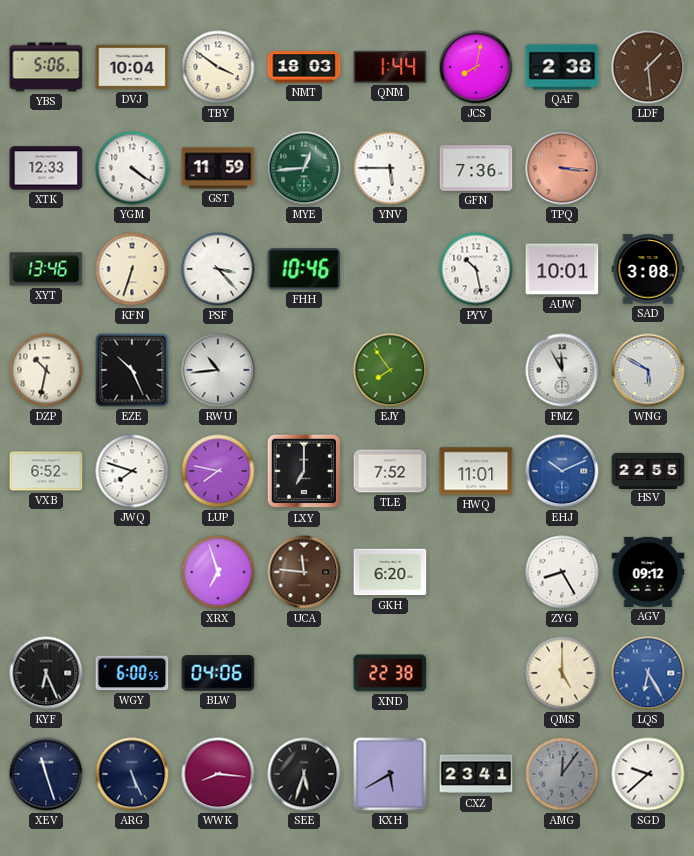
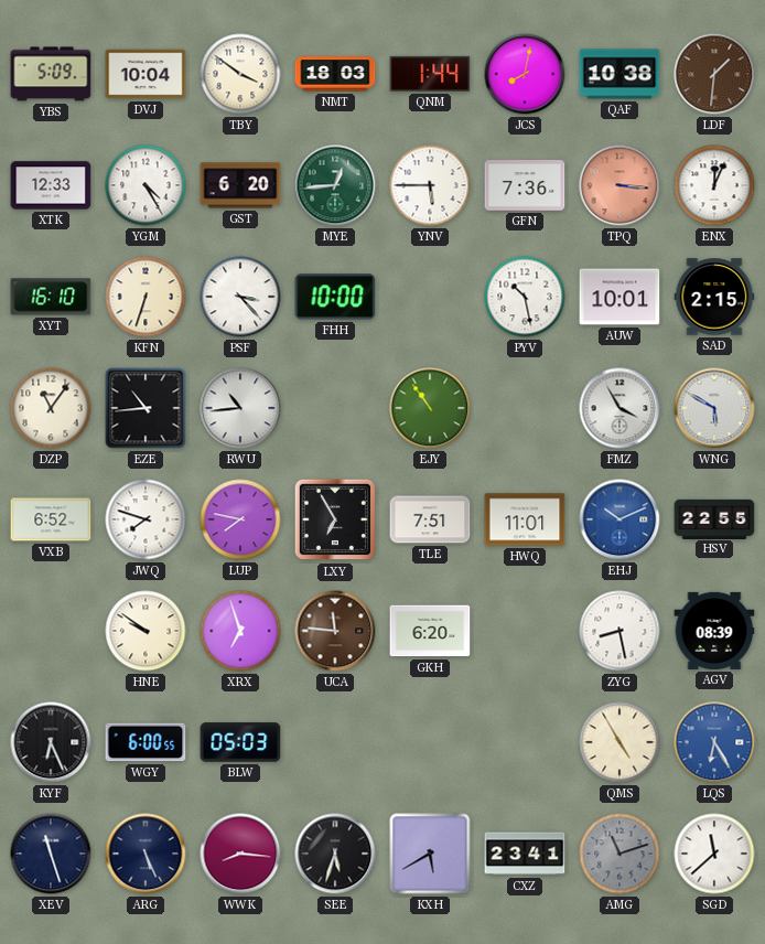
YBS: 5:06 -> 5:09
QAF: 2:38 -> 10:38
LDF: 1:29 -> 1:31
YGM: 4:21 -> 4:25
GST: 11:59 -> 6:20
ENX: none -> 12:04
XYT: 13:46 -> 16:10
FHH: 10:46 -> 10:00
SAD: 3:08 -> 2:15
DZP: 10:32 -> 11:06
EZE: 10:26 -> 10:44
EJY: 7:54 -> 10:54
FMZ: 11:55 -> 3:55
LXY: 7:00 -> 6:55
TLE: 7:52 -> 7:51
HNE: none -> 9:51
ZYG: 8:25 -> 8:28
AGV: 09:12 -> 08:39
BLW: 04:06 -> 05:03
XND: 22:38 -> none
QMS: 5:00 -> 4:55
AMG: 12:06 -> 11:12
SGD: 9:38 -> 11:38
